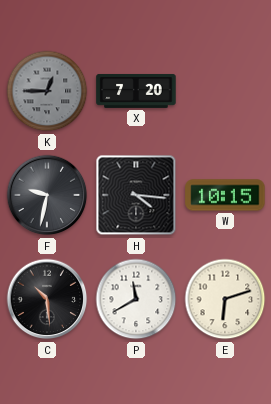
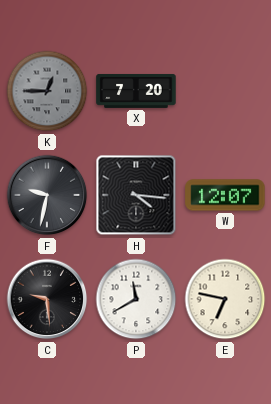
W: 10:15 -> 12:07
C: 10:29 -> 9:29
E: 6:12 -> 6:47
